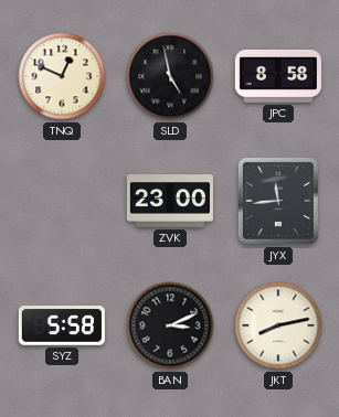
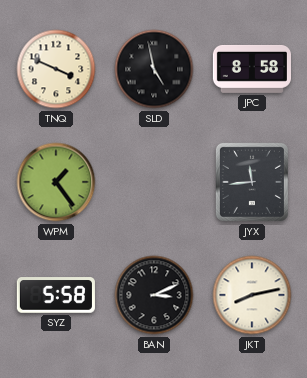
TNQ: 12:49 -> 3:49
WPM: none -> 1:24
ZVK: 23:00 -> none
